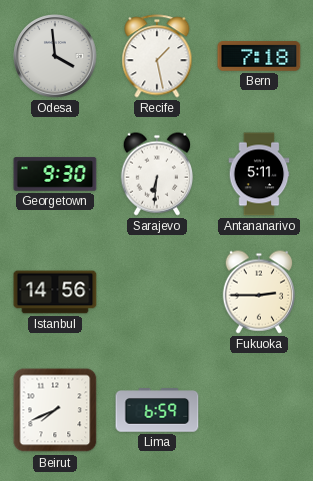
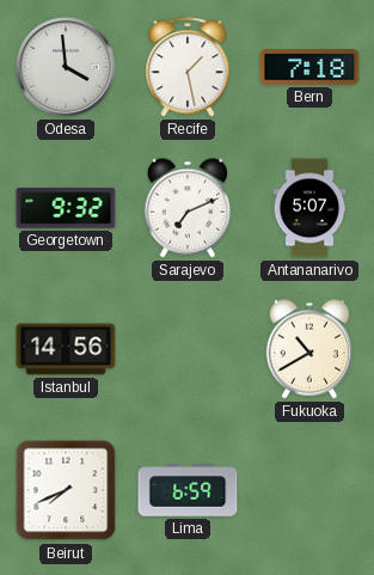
Georgetown: 9:30 -> 9:32
Sarajevo: 6:31 -> 7:11
Antananarivo: 5:11 -> 5:07
Fukuoka: 2:45 -> 10:40
